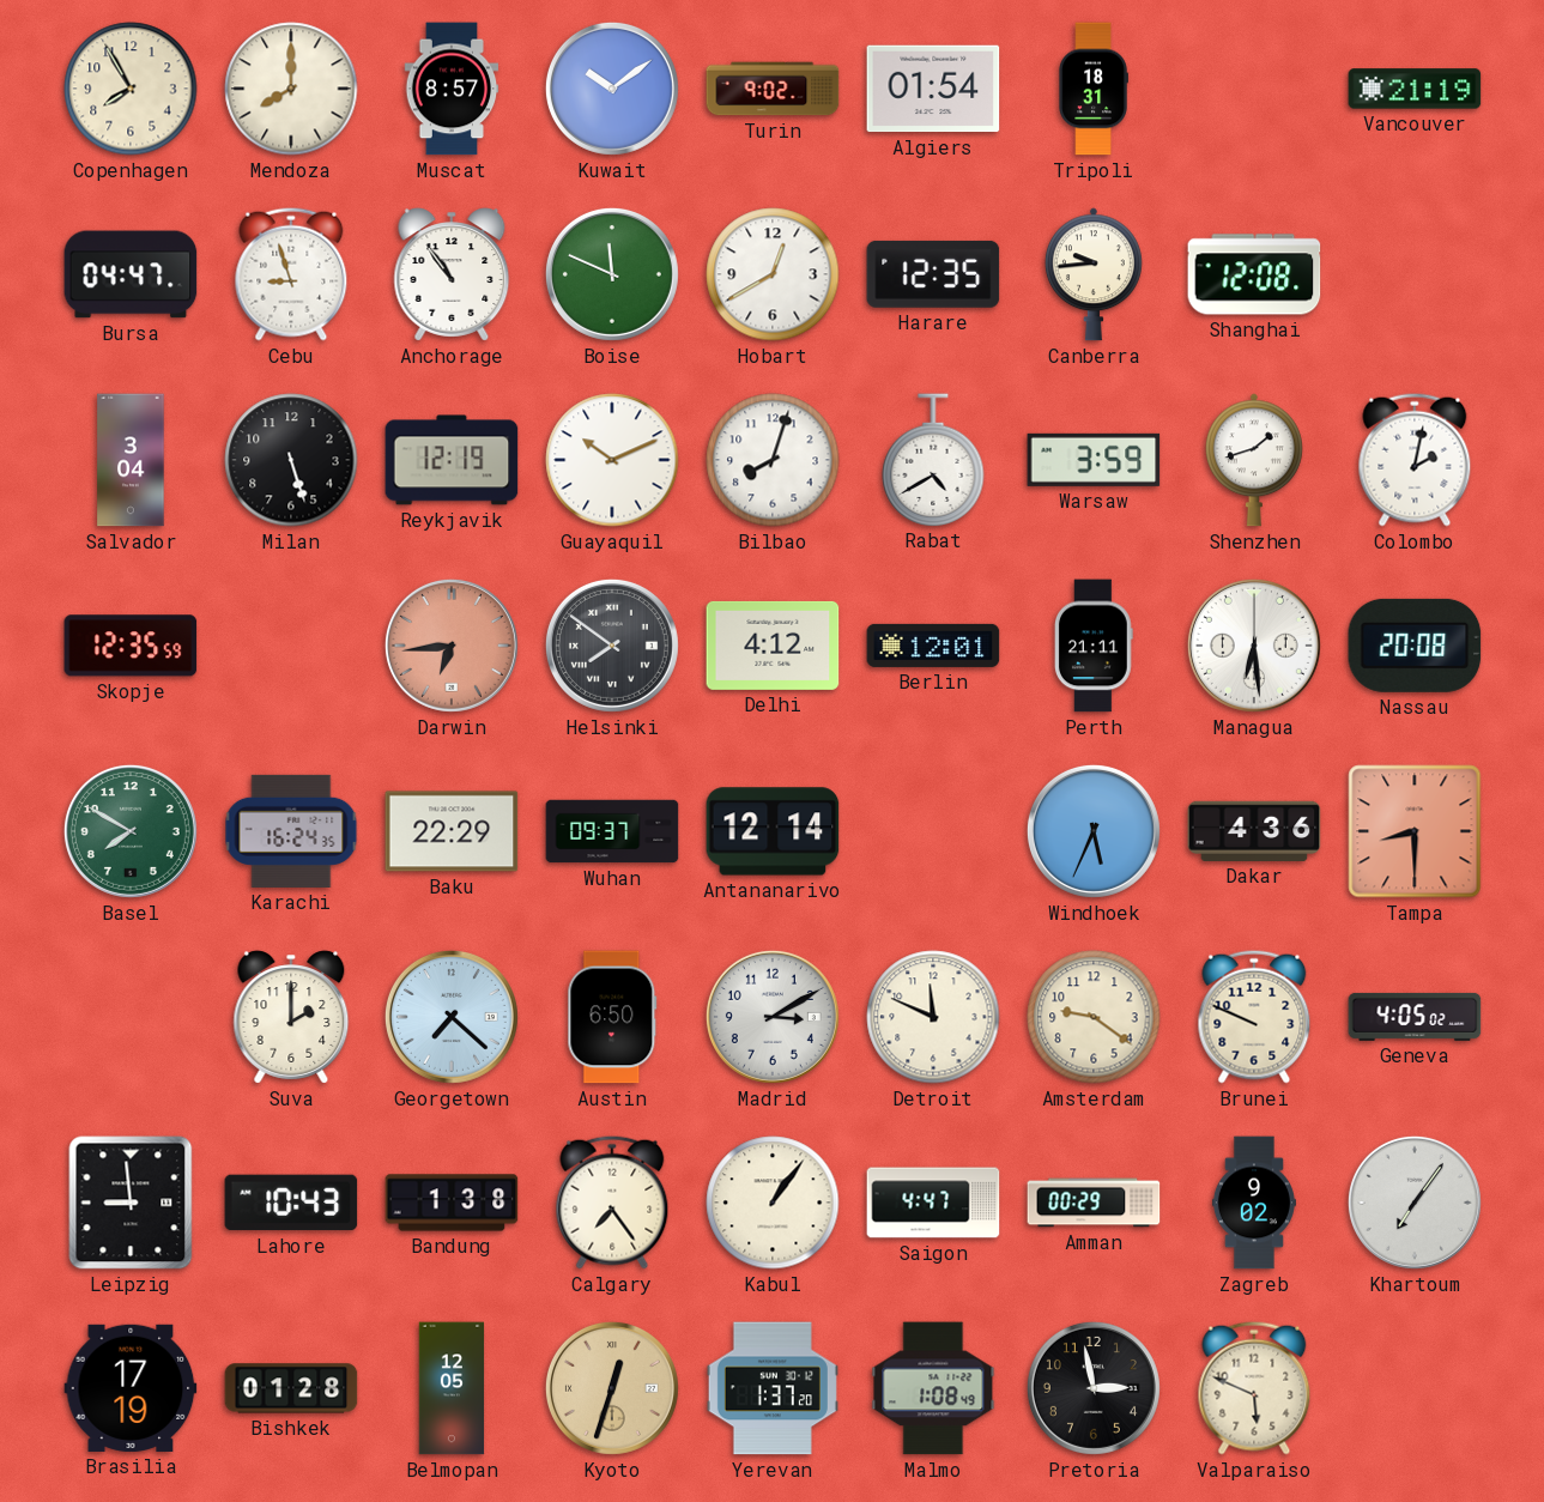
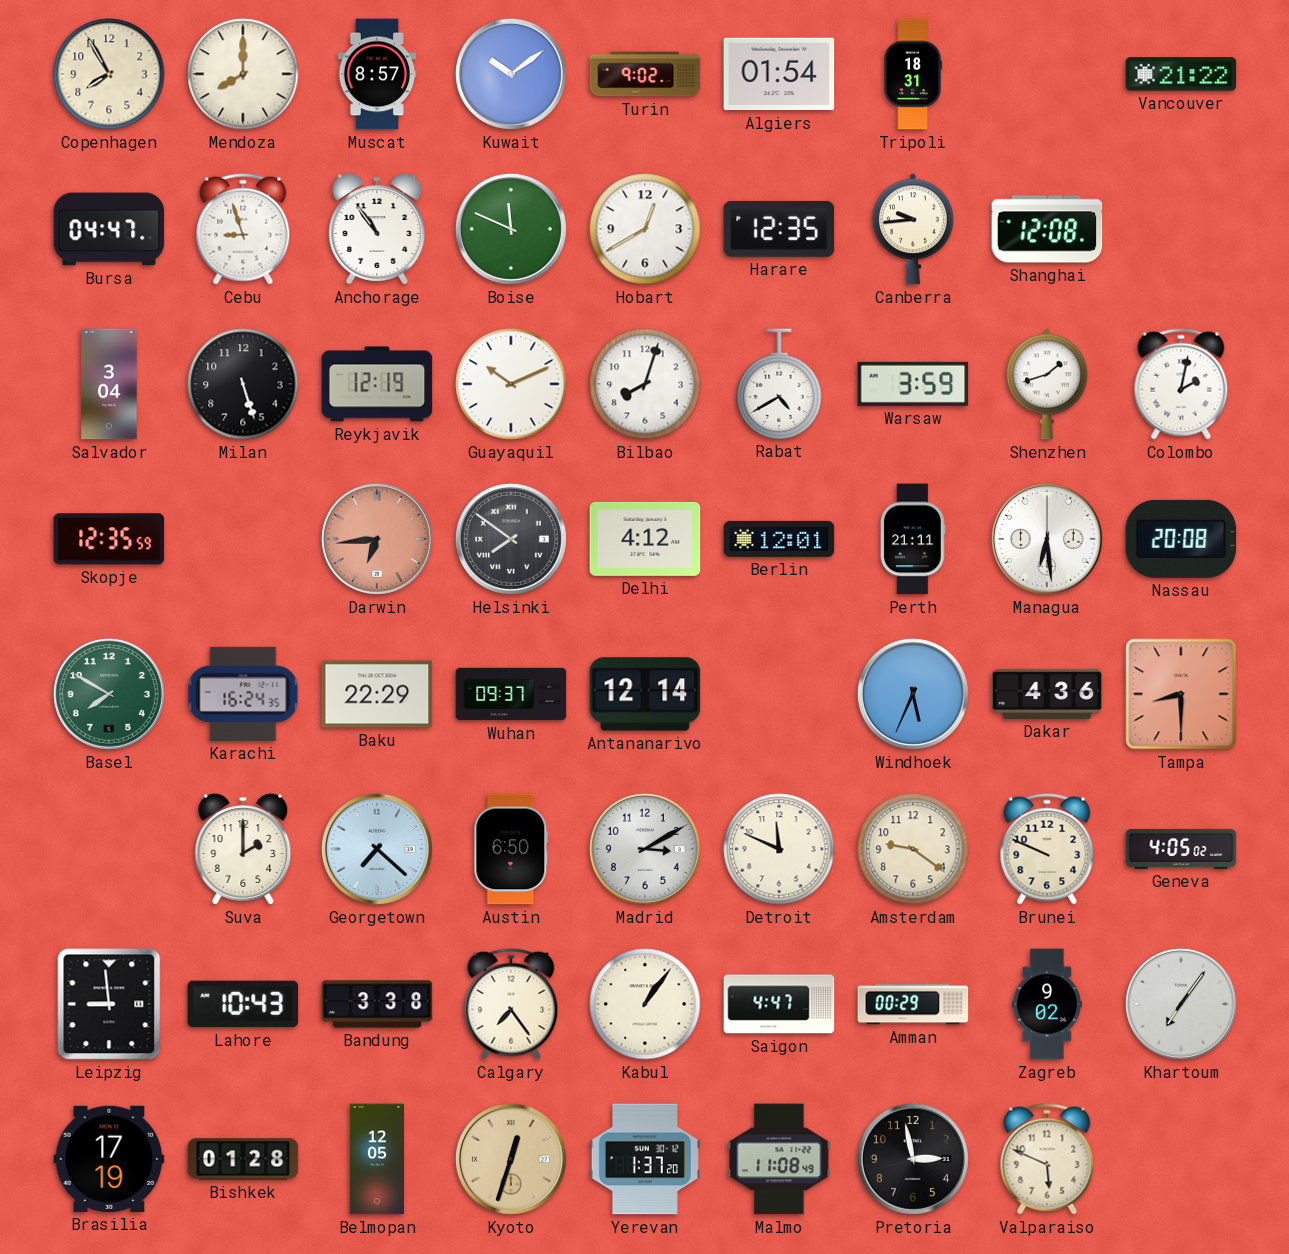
Vancouver: 21:19 -> 21:22
Bandung: 1:38 -> 3:38
Malmo: 1:08 -> 11:08
